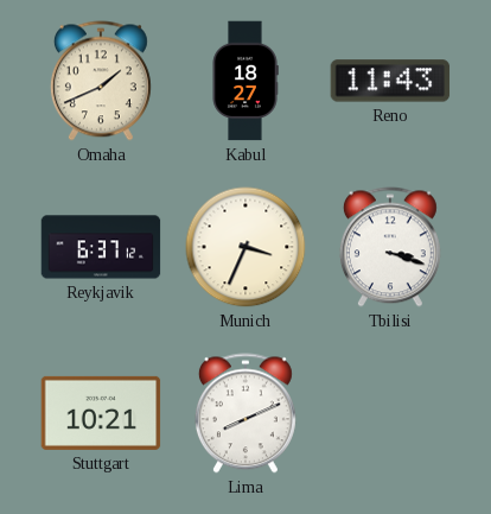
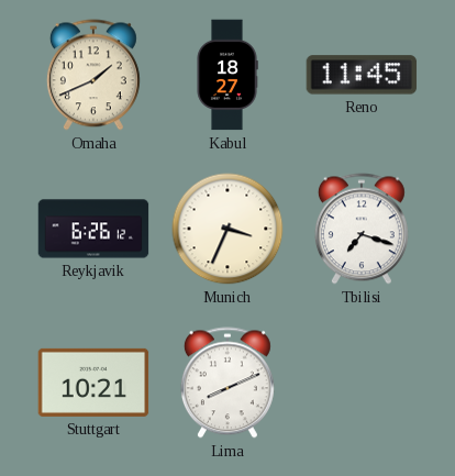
Reno: 11:43 -> 11:45
Reykjavik: 6:37 -> 6:26
Tbilisi: 3:18 -> 7:18
